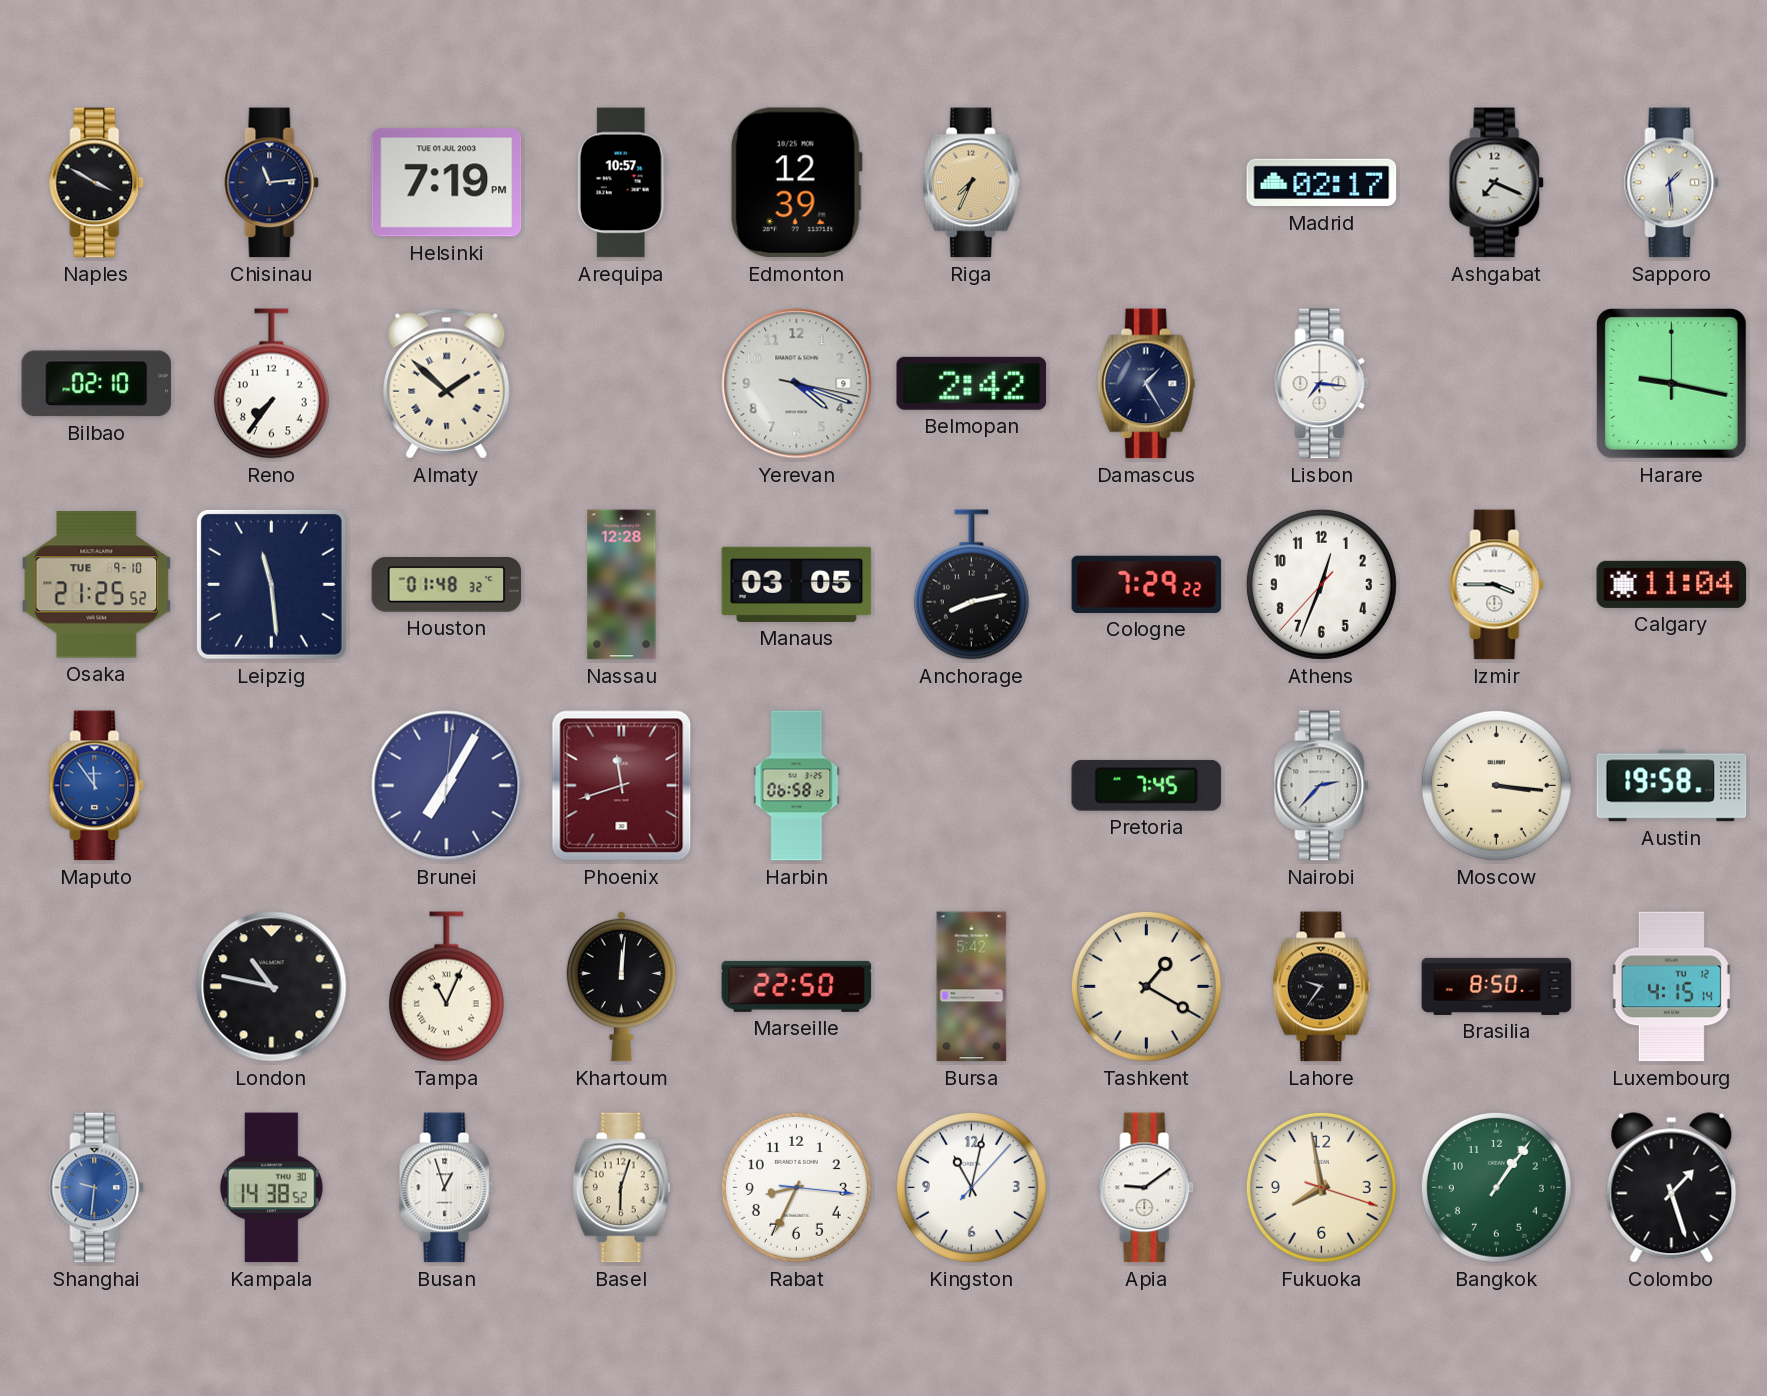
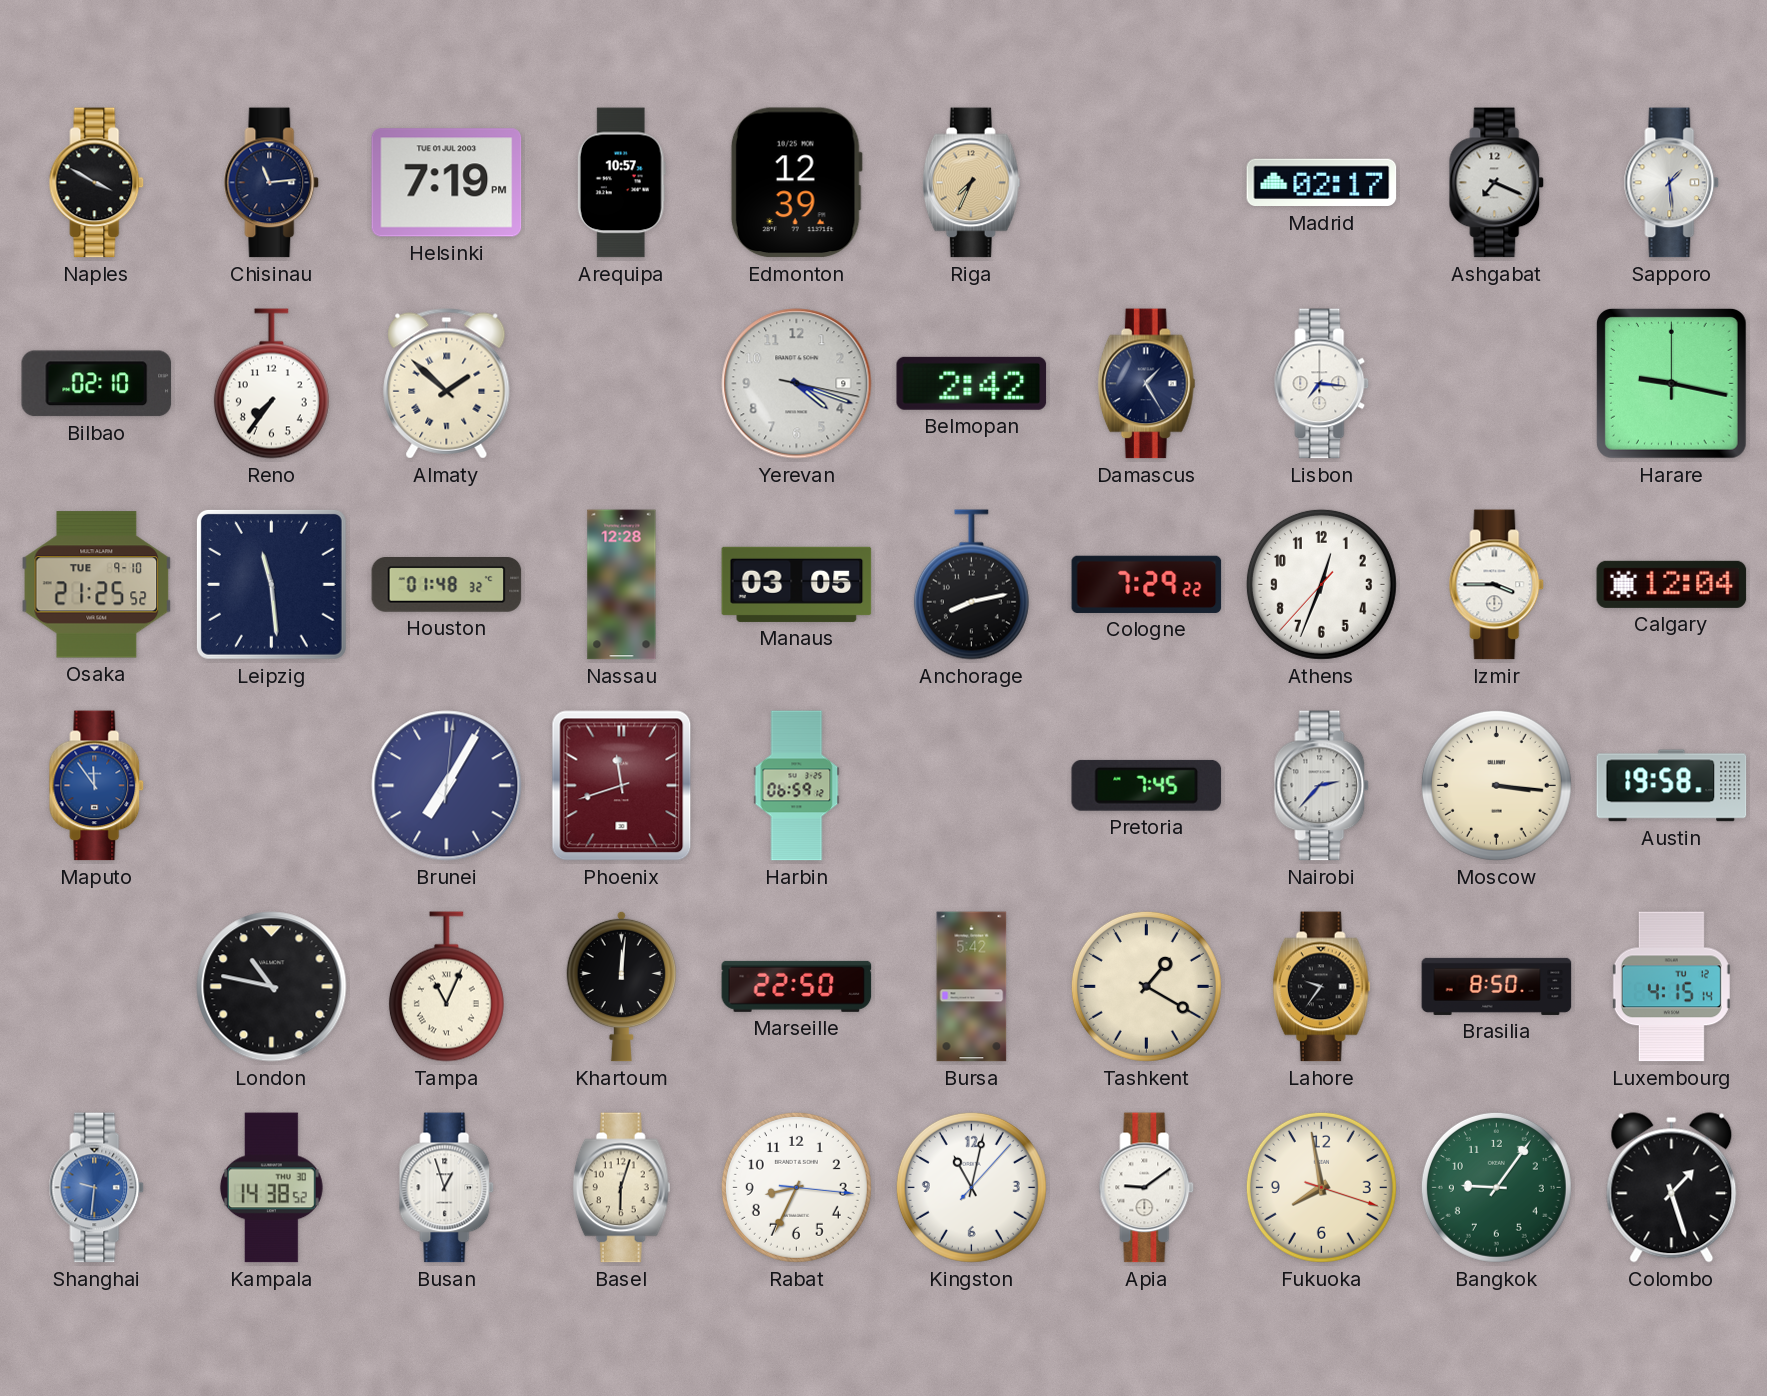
Calgary: 11:04 -> 12:04
Harbin: 06:58 -> 06:59
Bangkok: 1:06 -> 9:06
